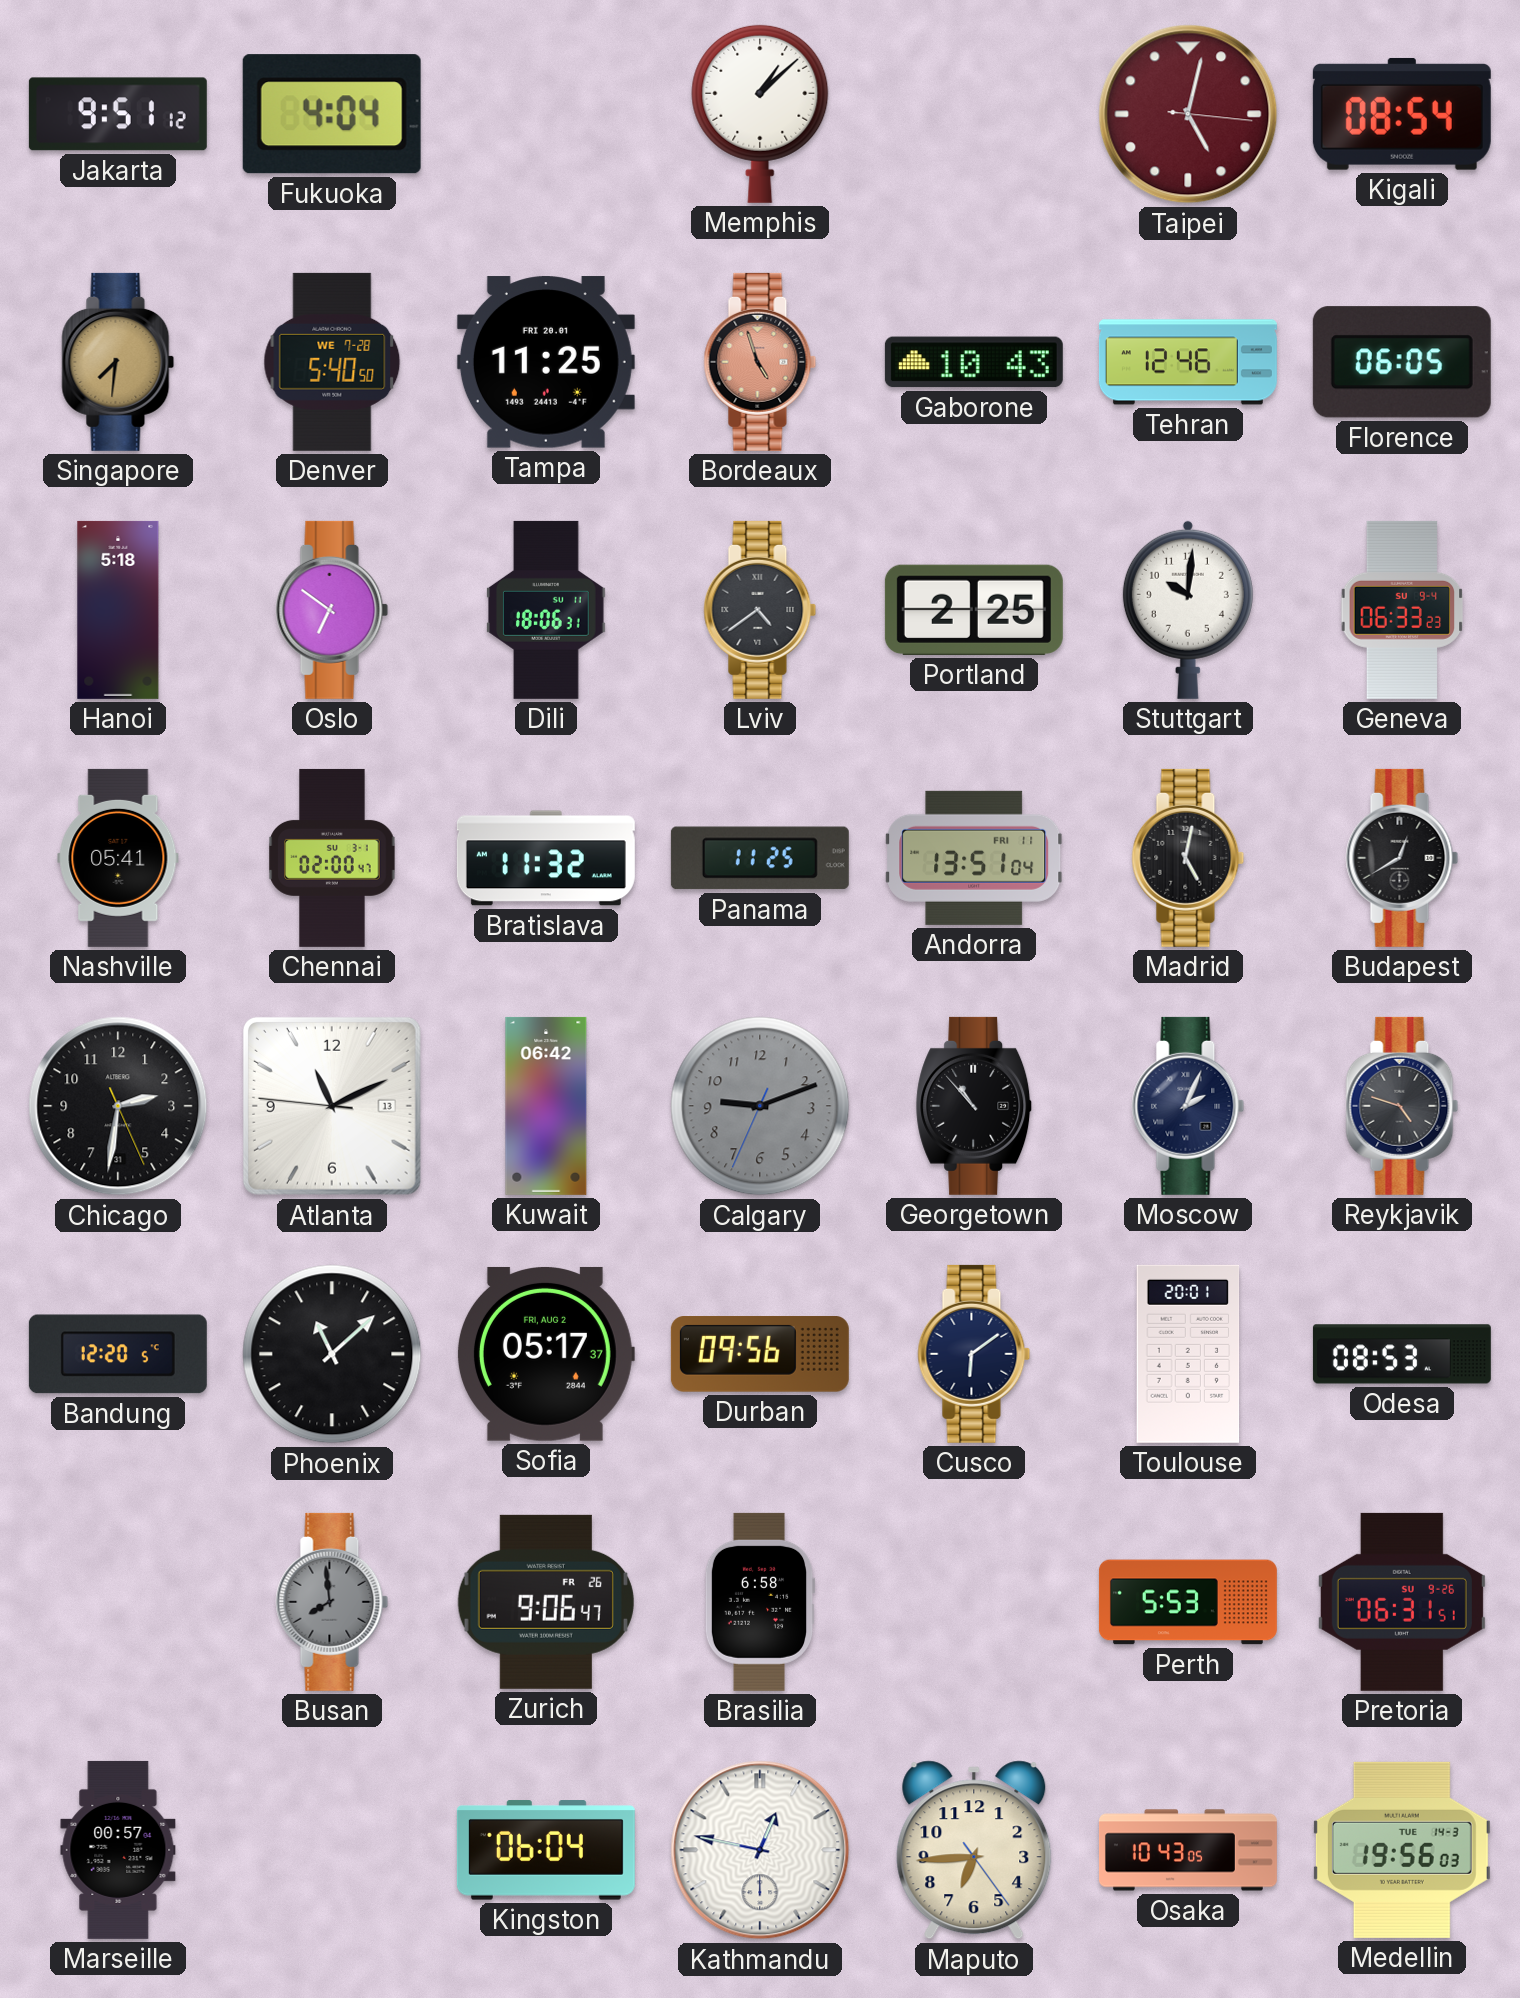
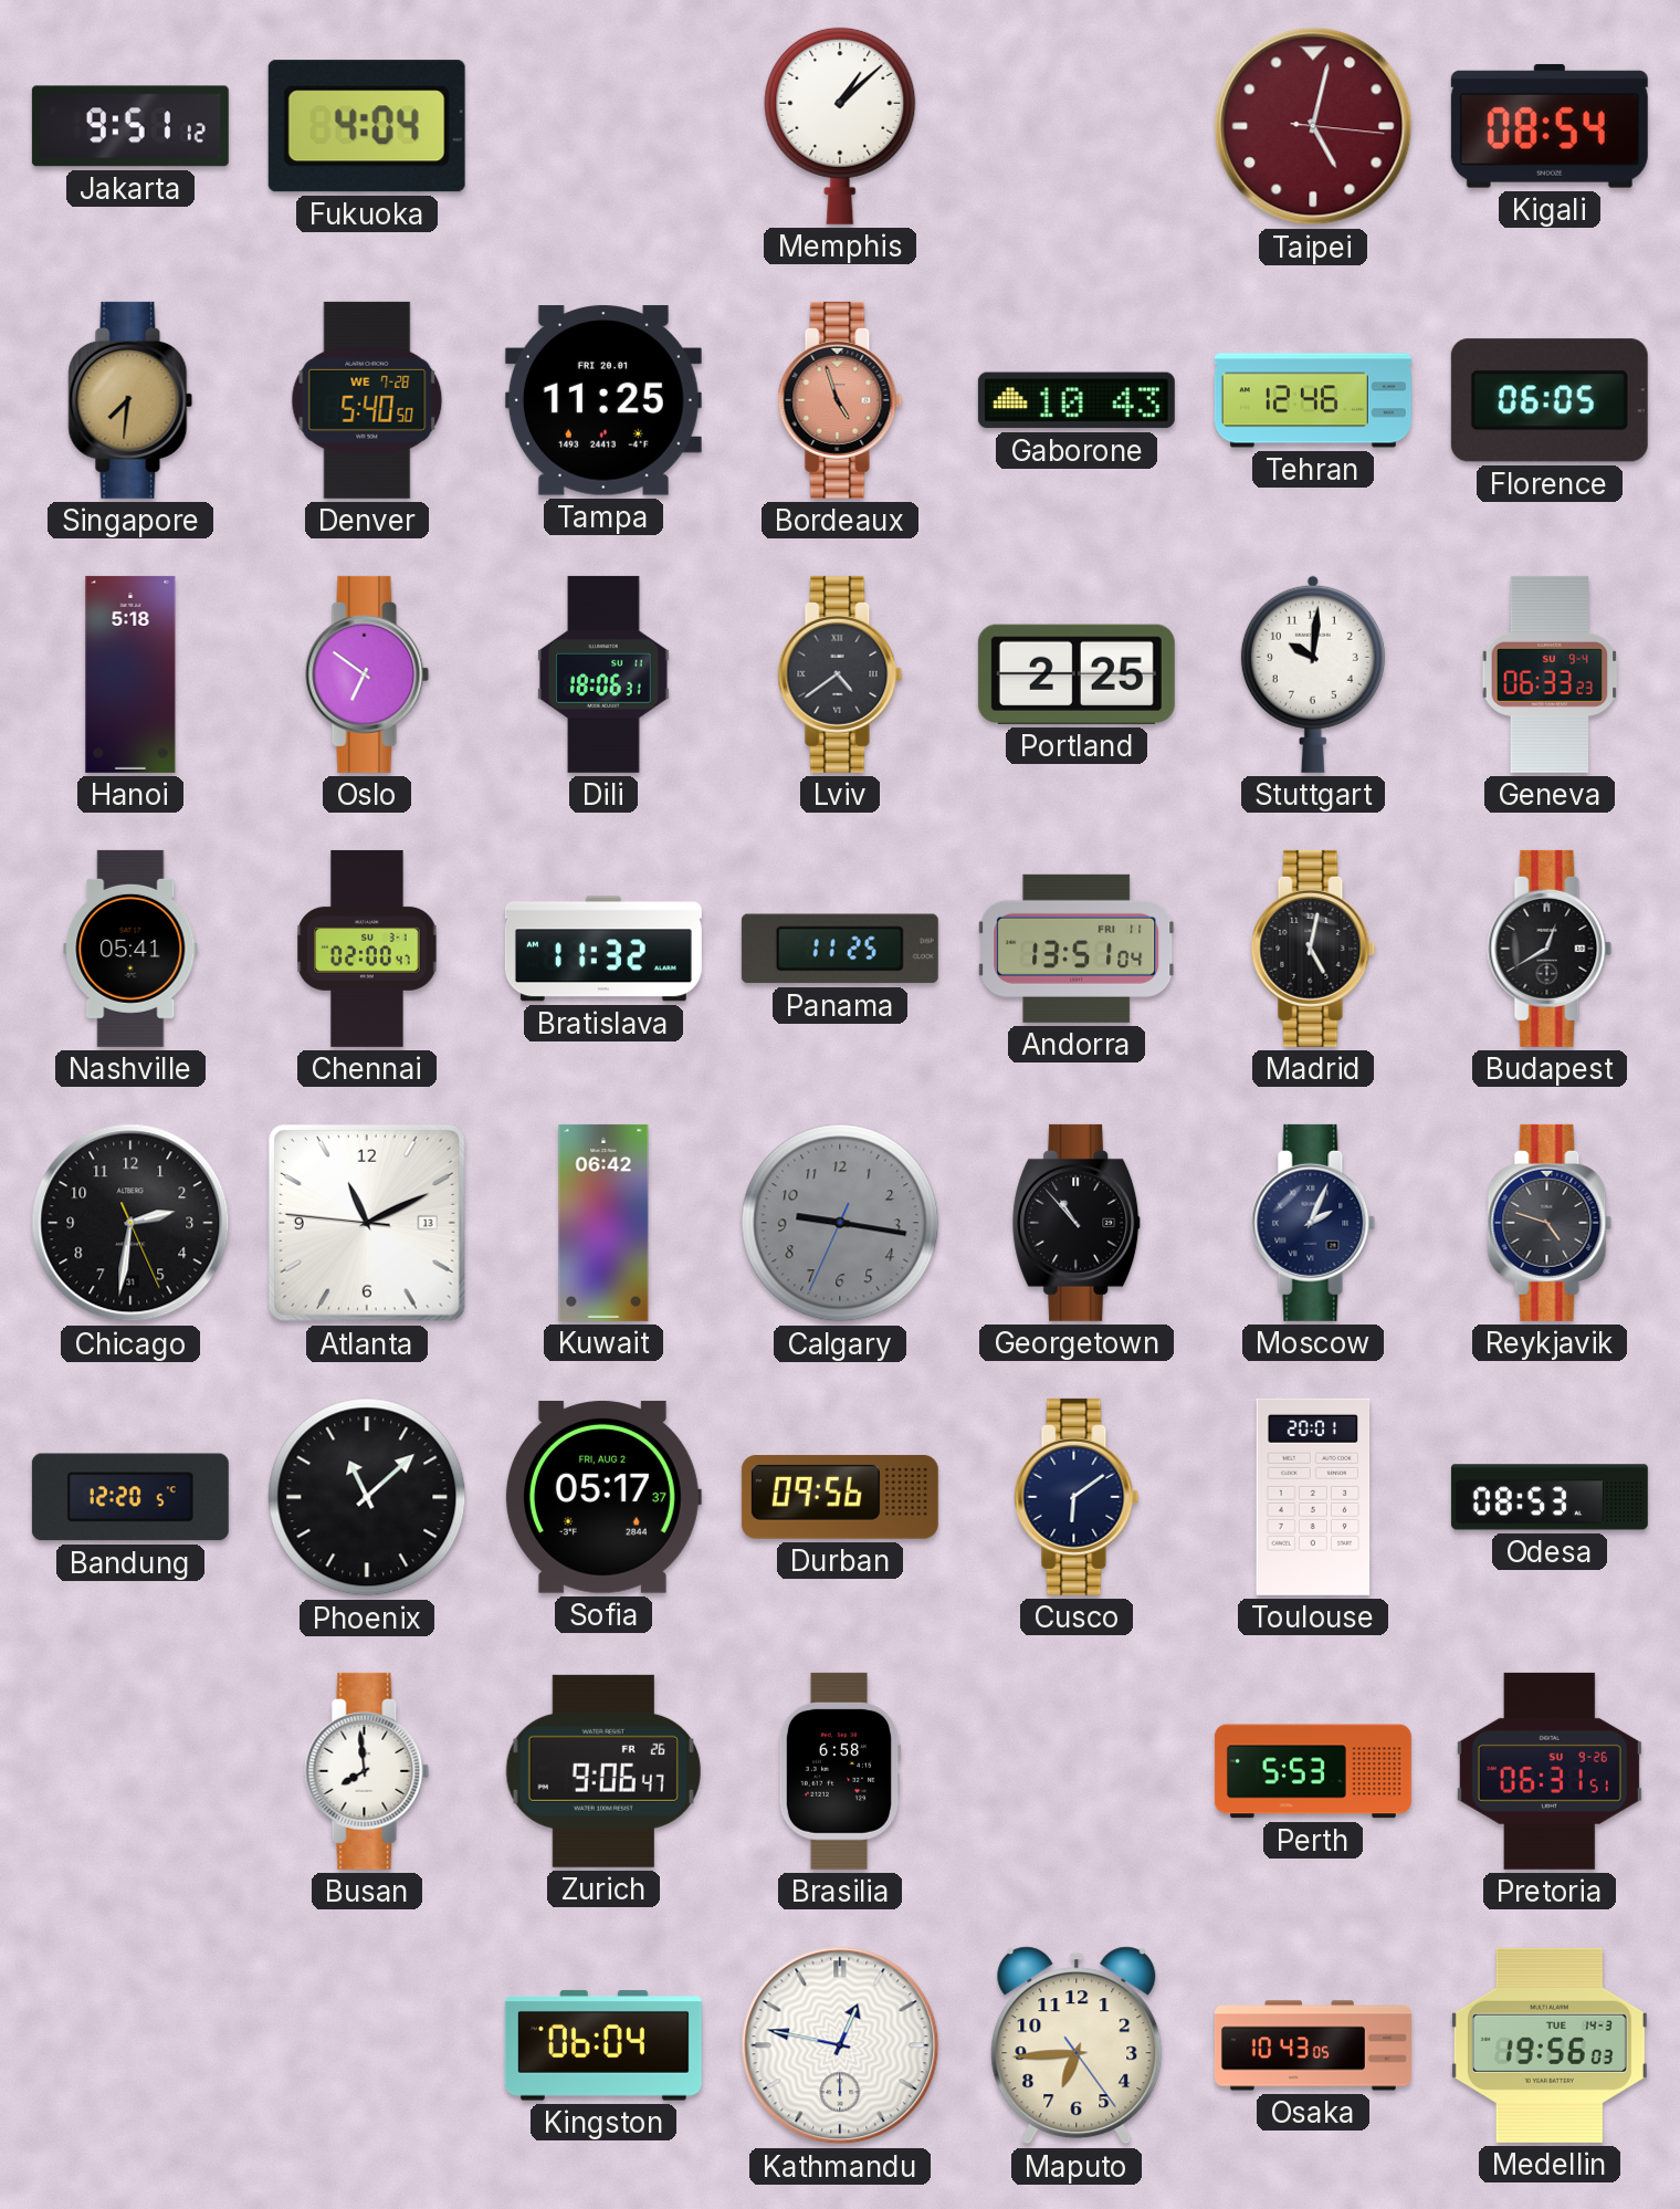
Calgary: 9:11 -> 9:16
Busan dial: grey -> white
Marseille: 00:57 -> none
